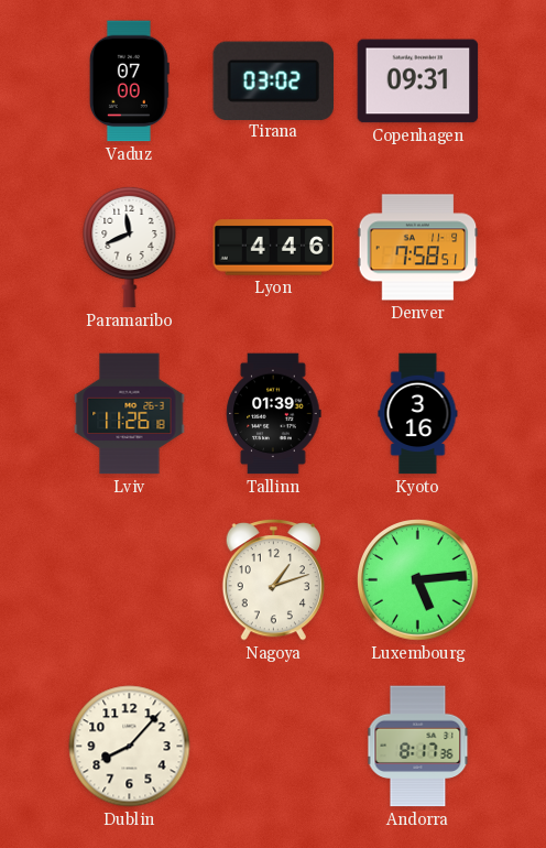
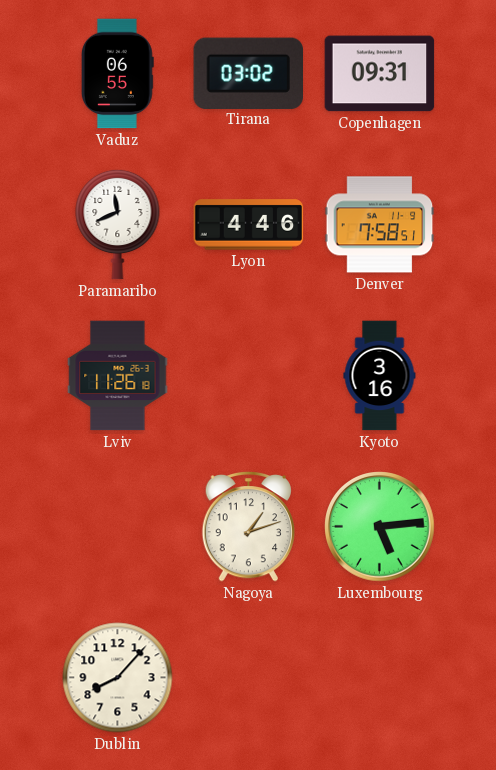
Vaduz: 07:00 -> 06:55
Tallinn: 01:39 -> none
Andorra: 8:17 -> none
